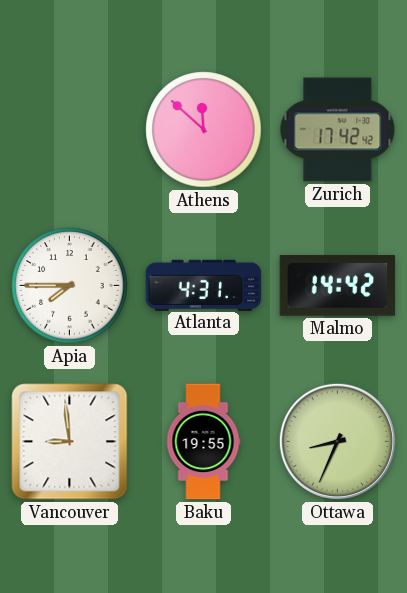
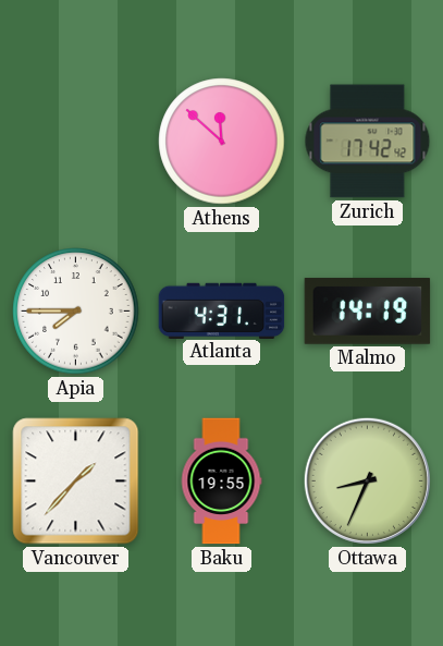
Malmo: 14:42 -> 14:19
Vancouver: 8:59 -> 1:37
